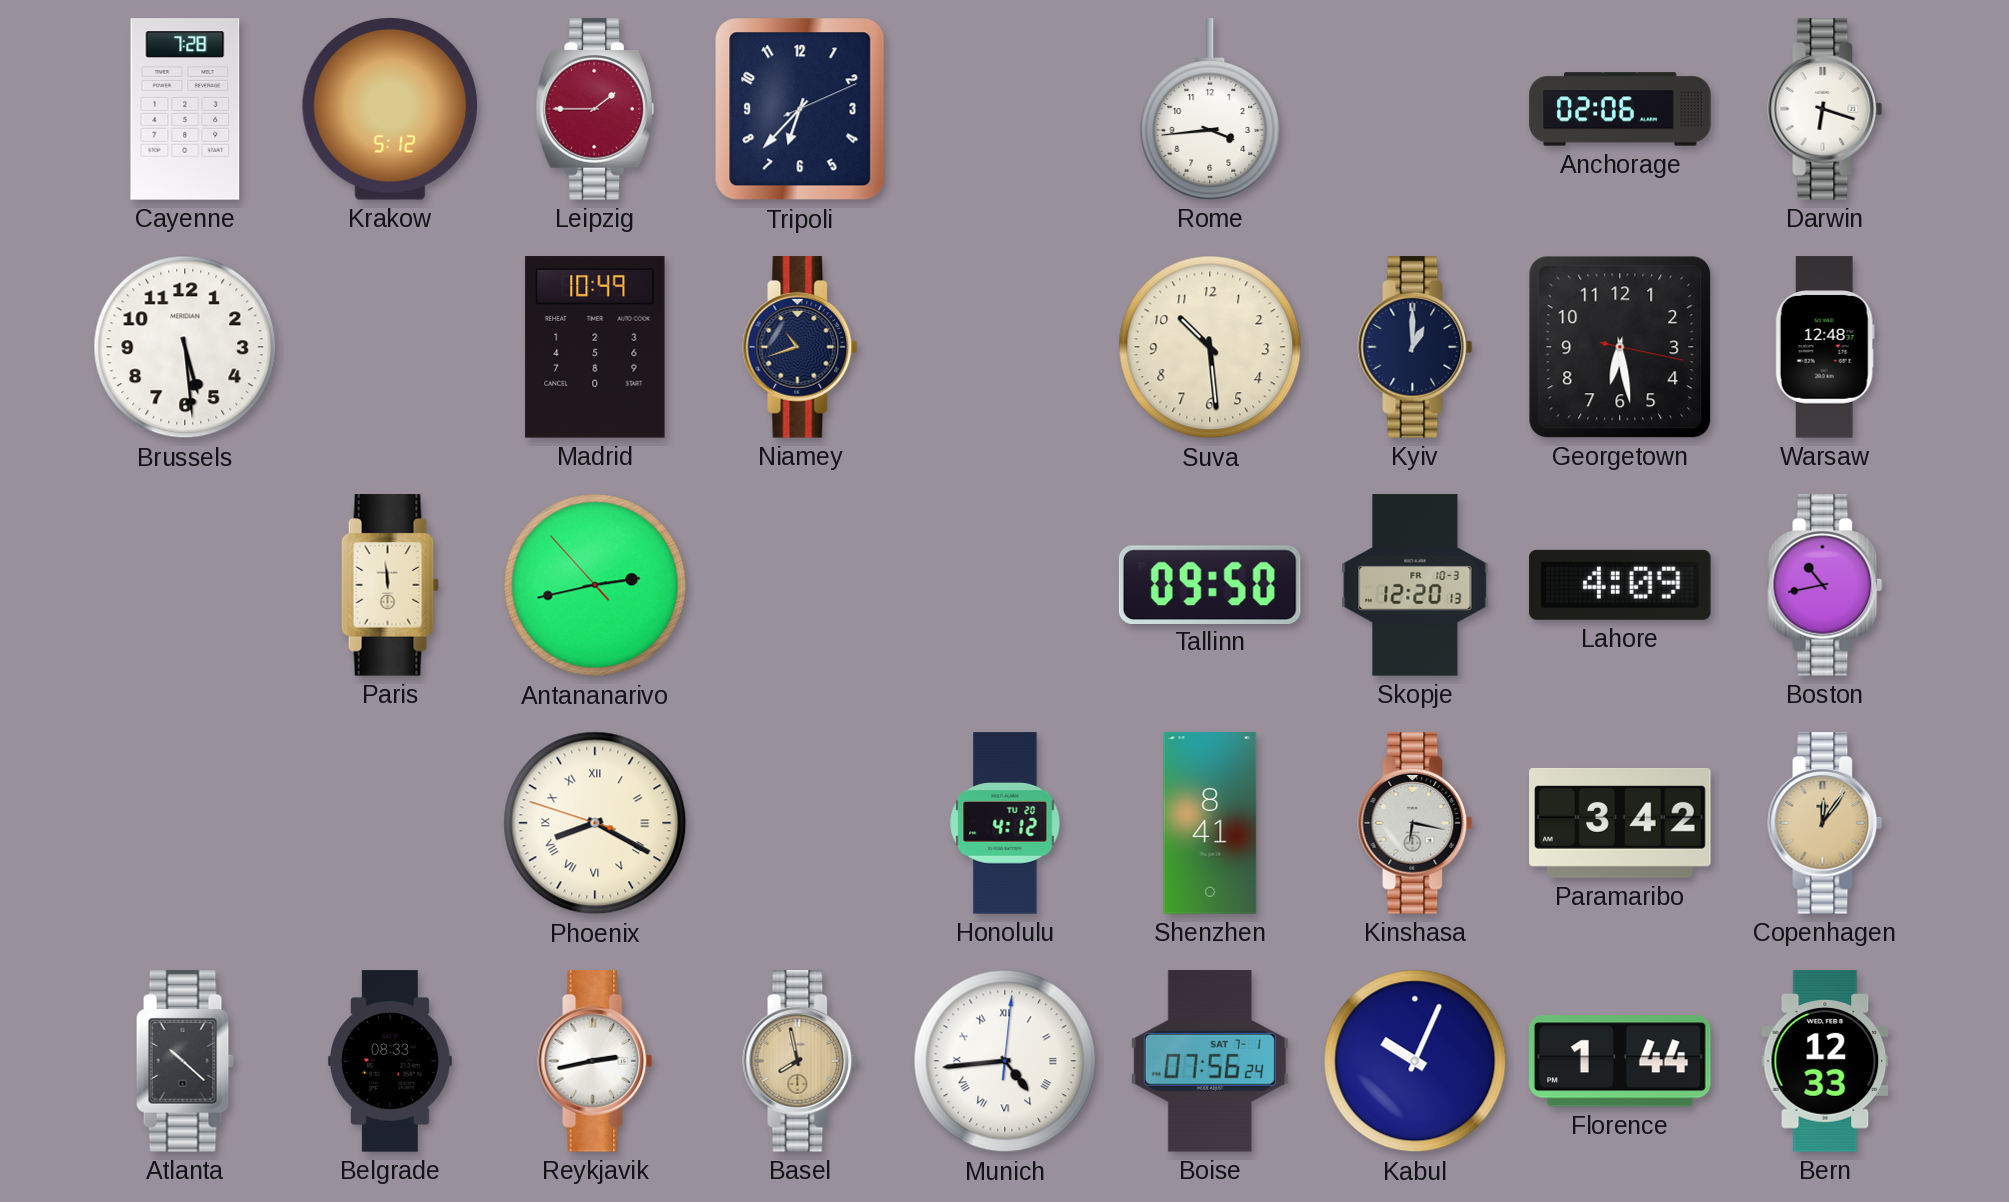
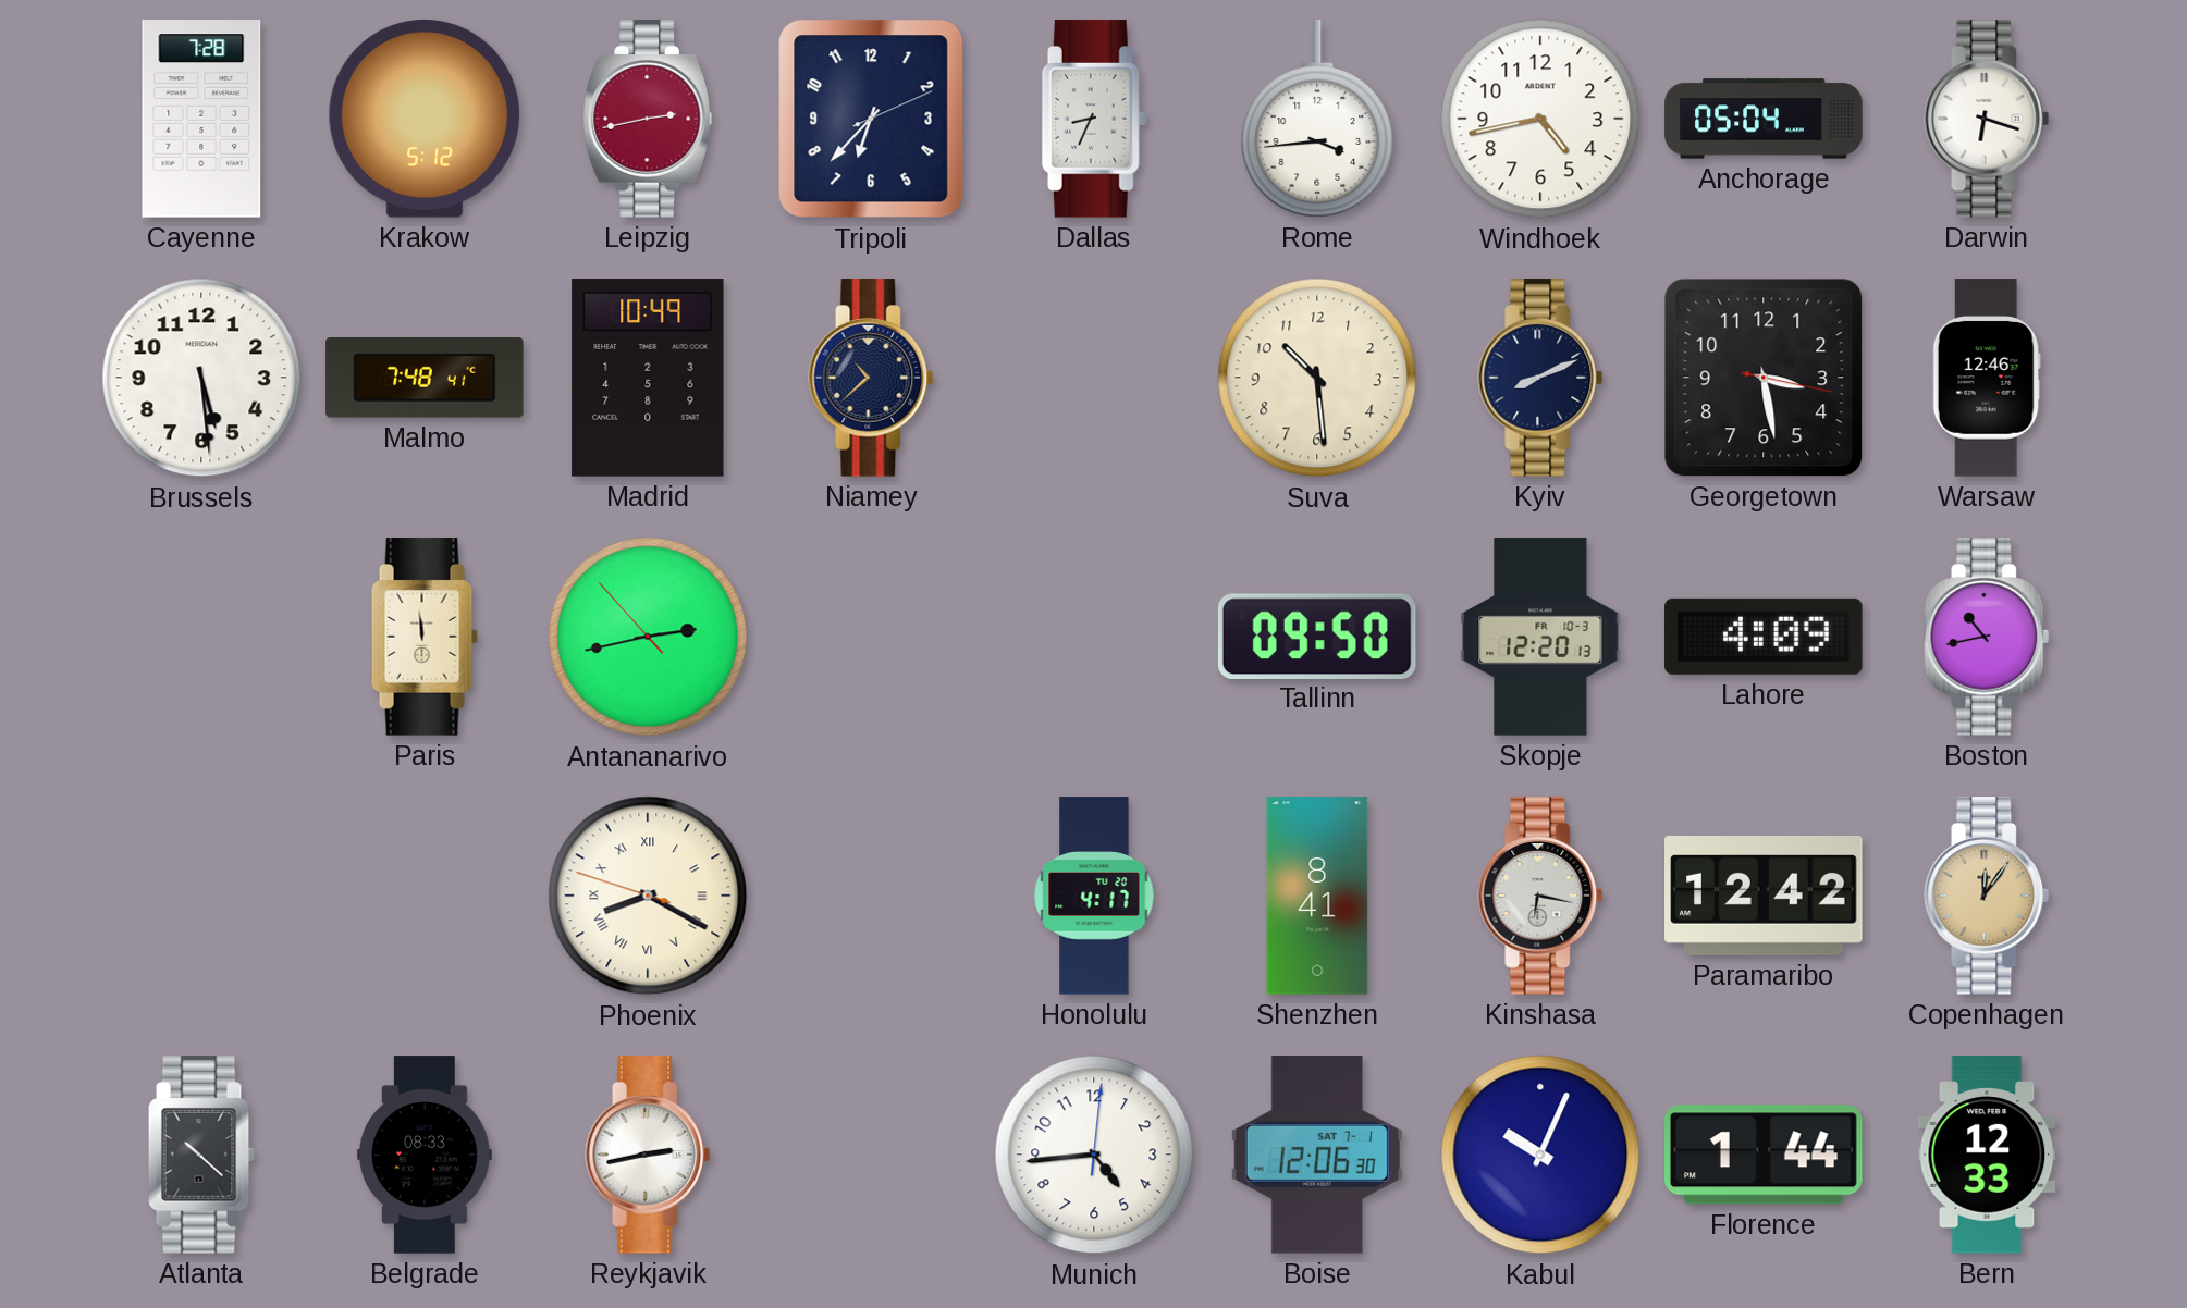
Leipzig: 1:45 -> 2:43
Dallas: none -> 8:34
Windhoek: none -> 4:43
Anchorage: 02:06 -> 05:04
Malmo: none -> 7:48
Niamey: 10:42 -> 10:38
Kyiv: 1:00 -> 8:11
Georgetown: 6:28 -> 3:28
Warsaw: 12:48 -> 12:46
Honolulu: 4:12 -> 4:17
Paramaribo: 3:42 -> 12:42
Basel: 7:58 -> none
Munich numerals: Roman -> Arabic
Boise: 07:56 -> 12:06
